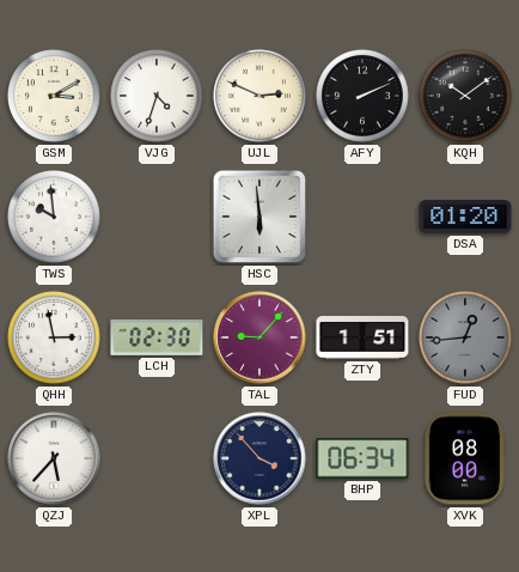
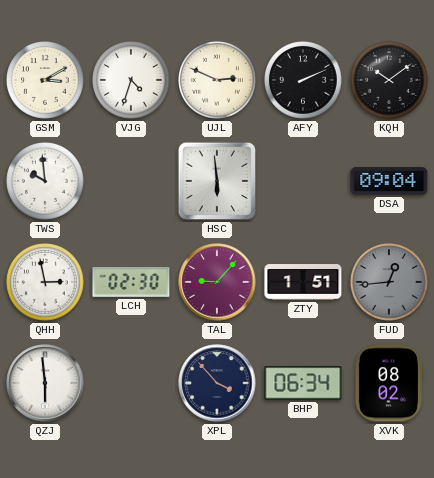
DSA: 01:20 -> 09:04
QZJ: 5:37 -> 5:59
XVK: 08:00 -> 08:02
